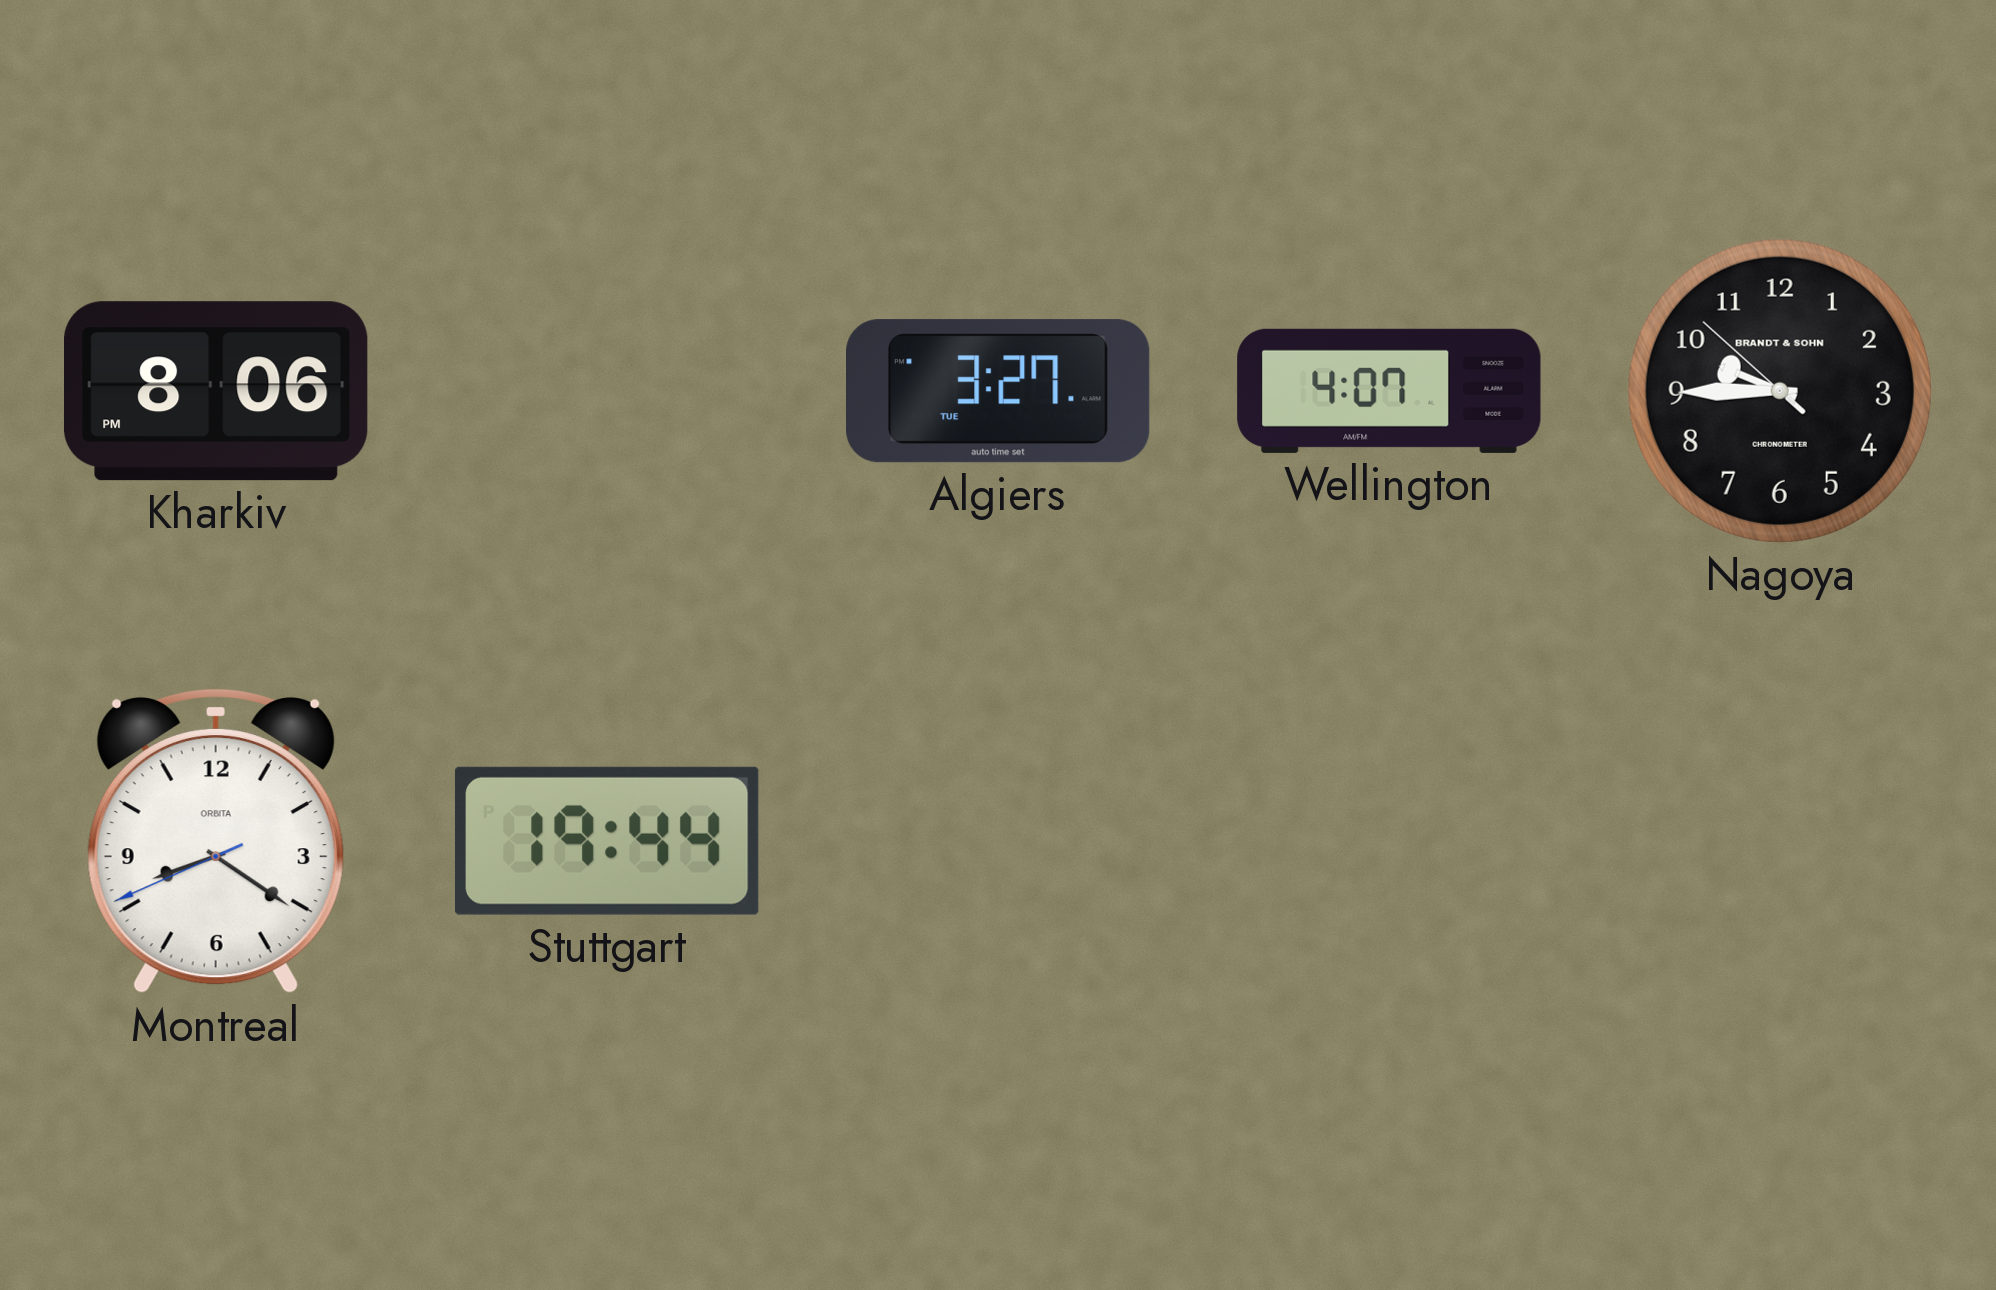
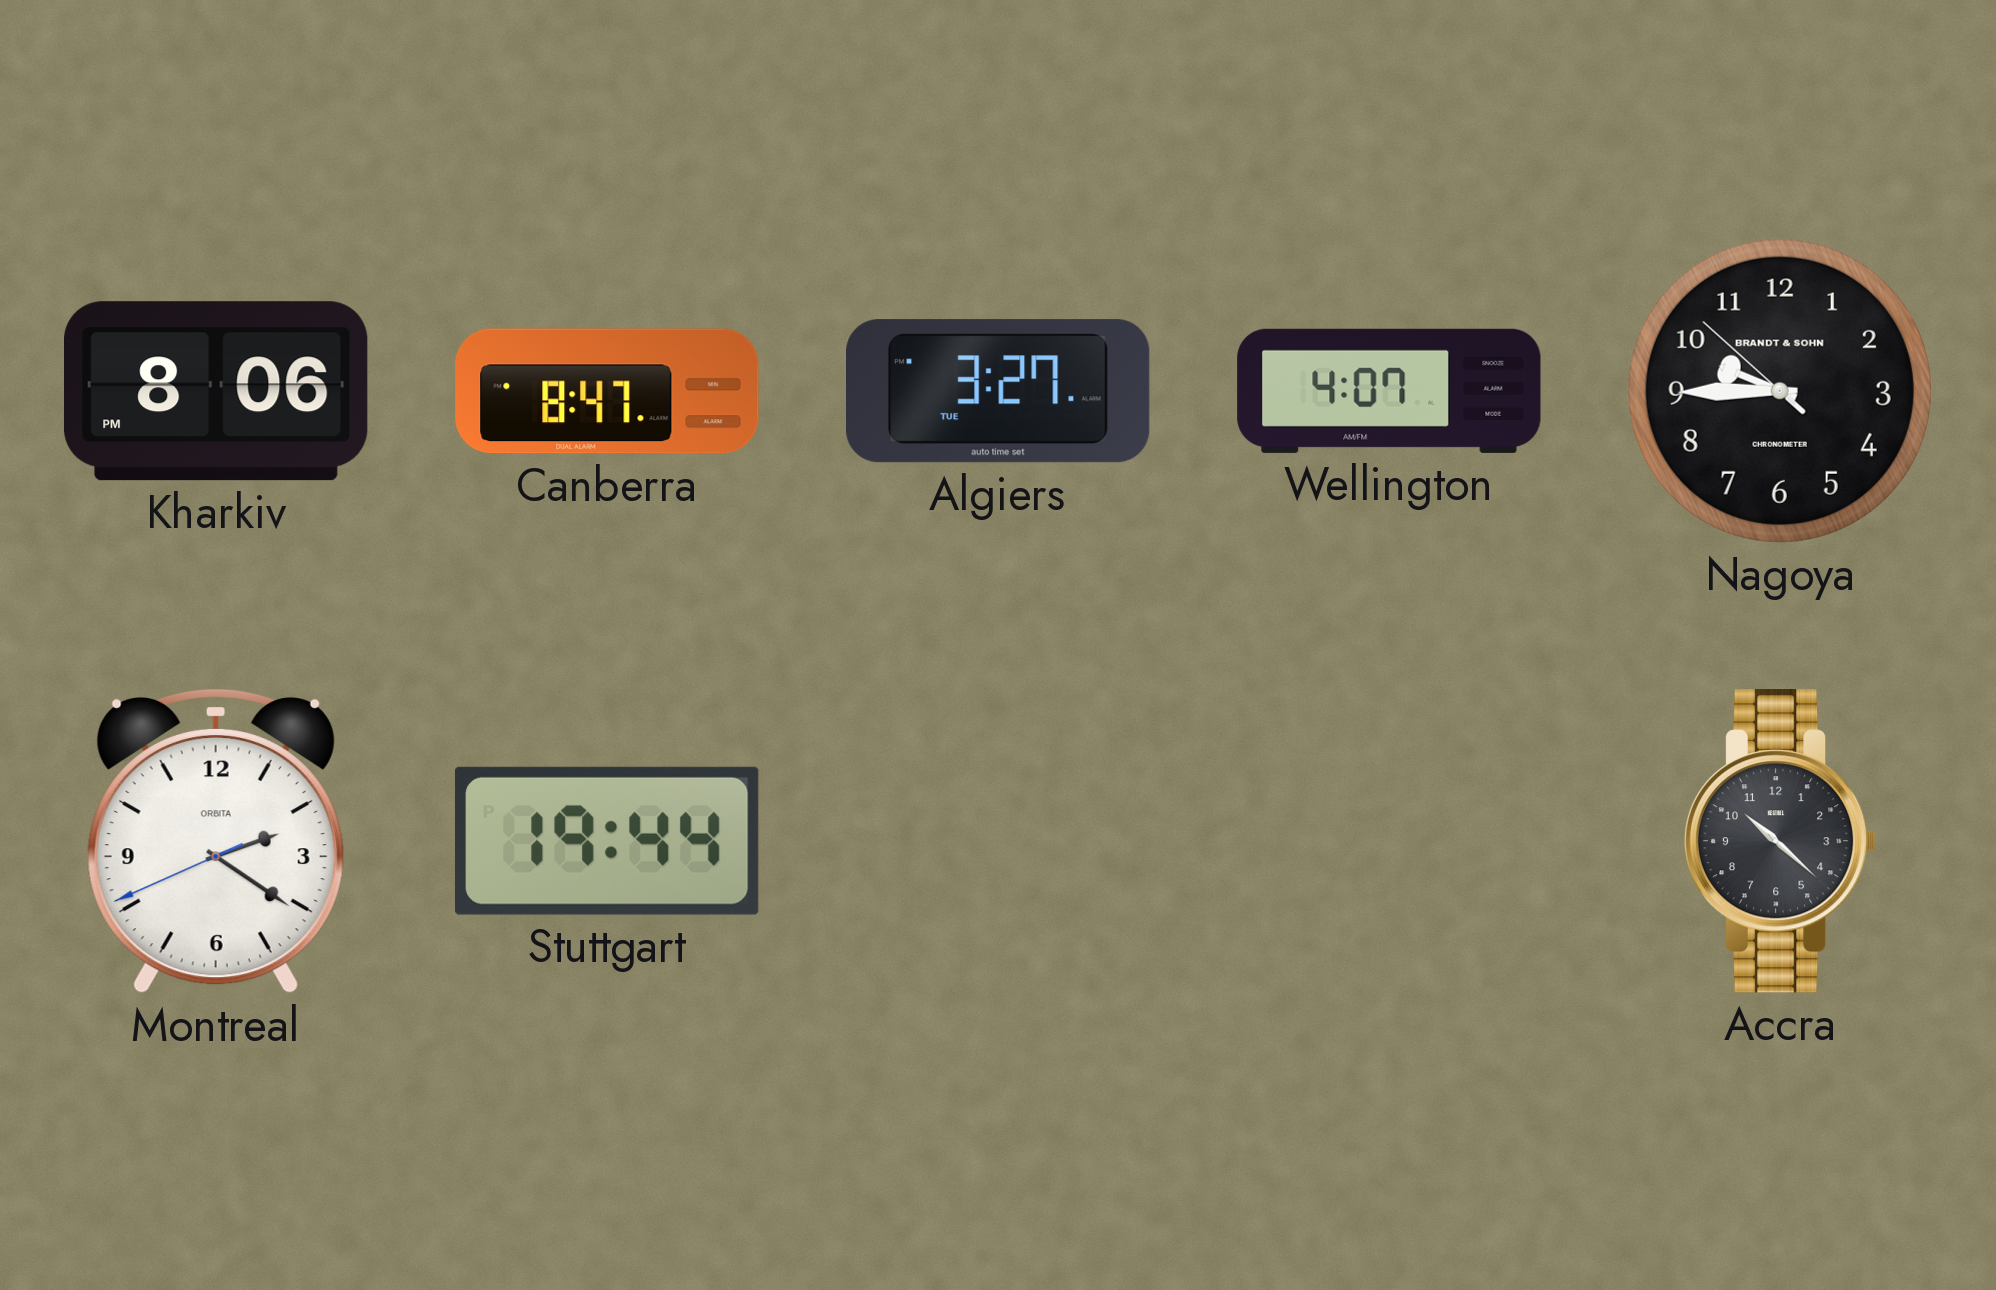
Canberra: none -> 8:47
Montreal: 8:20 -> 2:20
Accra: none -> 10:22
